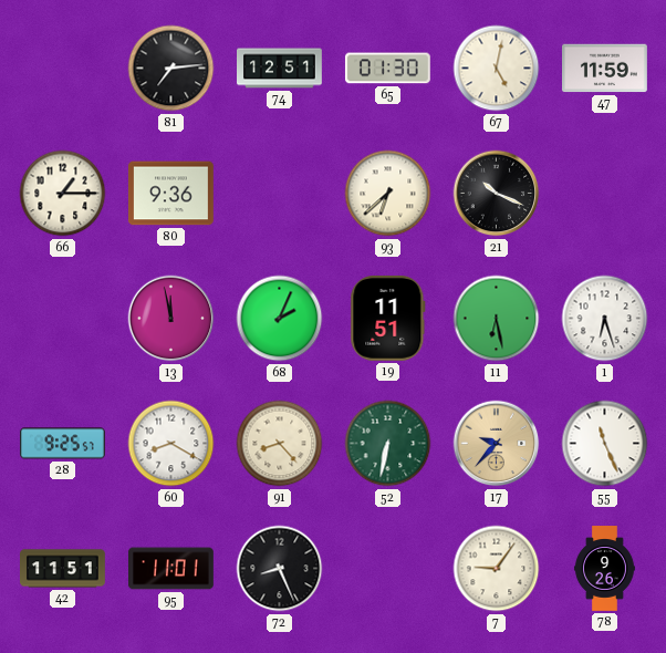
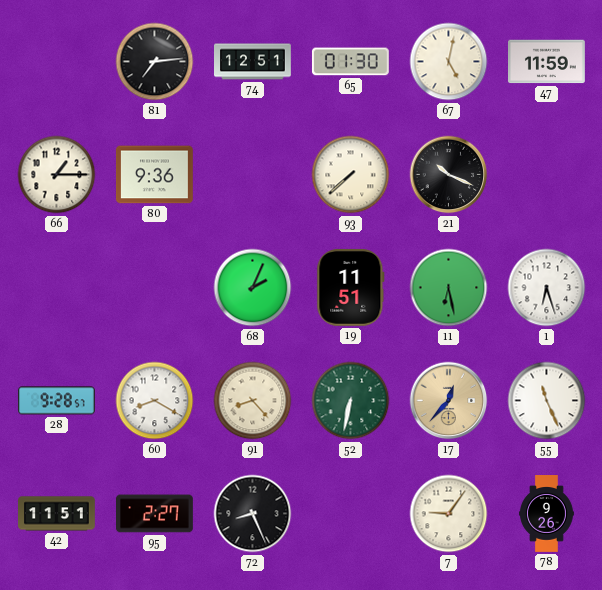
93: 6:38 -> 7:38
13: 11:58 -> none
28: 9:25 -> 9:28
17: 9:37 -> 12:37
95: 11:01 -> 2:27
